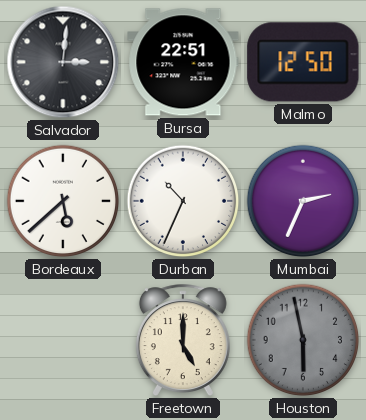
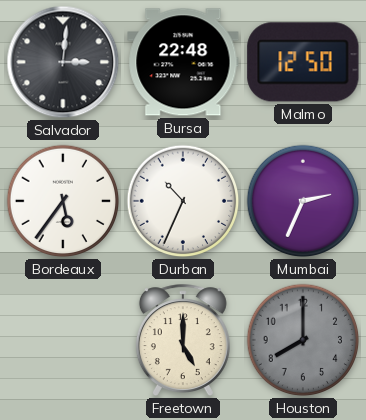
Bursa: 22:51 -> 22:48
Bordeaux: 5:38 -> 5:36
Houston: 5:58 -> 8:00
